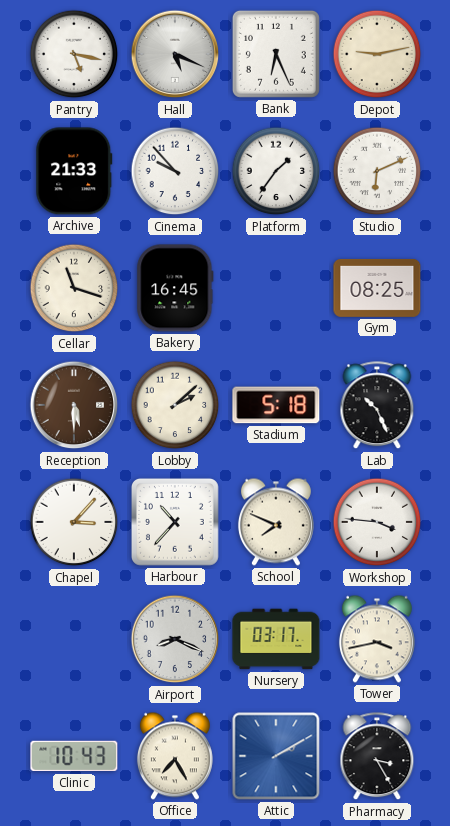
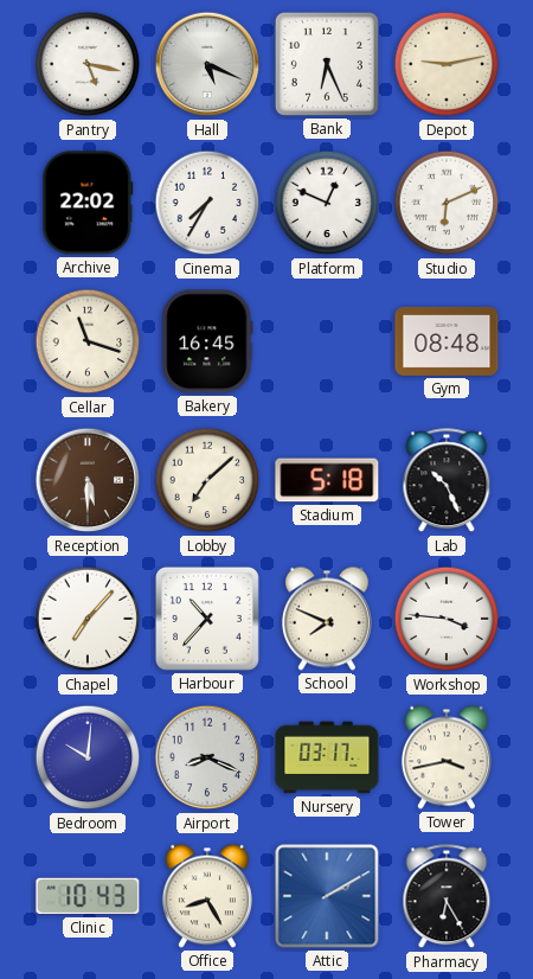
Archive: 21:33 -> 22:02
Cinema: 9:53 -> 7:35
Platform: 1:36 -> 12:49
Gym: 08:25 -> 08:48
Lobby: 2:08 -> 7:08
Chapel: 3:07 -> 7:07
Bedroom: none -> 10:01
Office: 7:25 -> 8:25
Pharmacy: 3:25 -> 6:25
